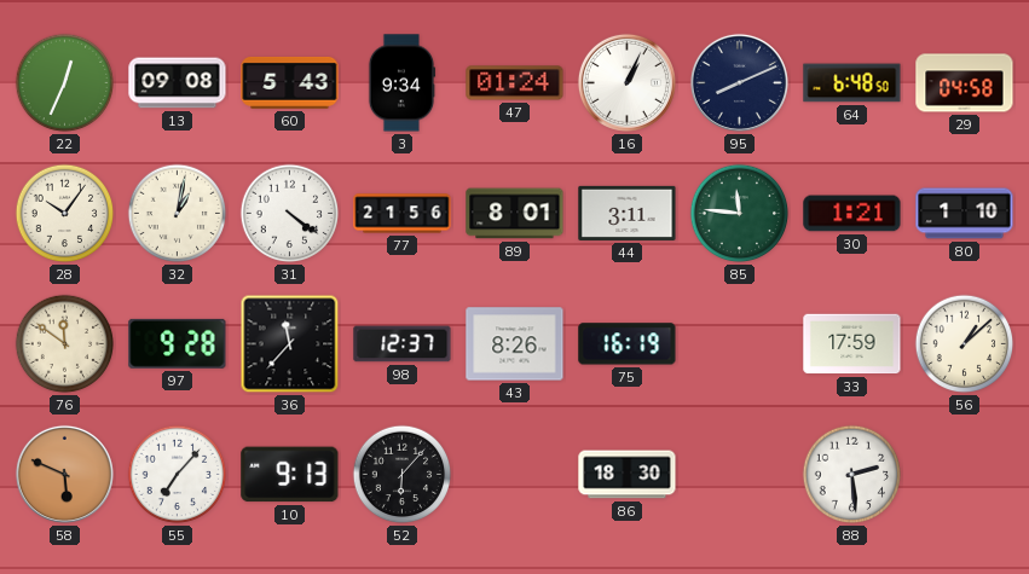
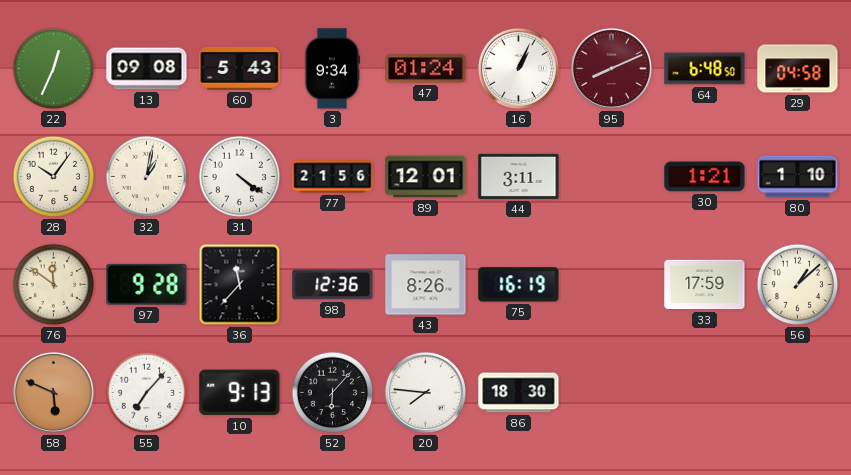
95 dial: navy -> burgundy
89: 8:01 -> 12:01
85: 11:46 -> none
98: 12:37 -> 12:36
20: none -> 7:46
88: 2:29 -> none
